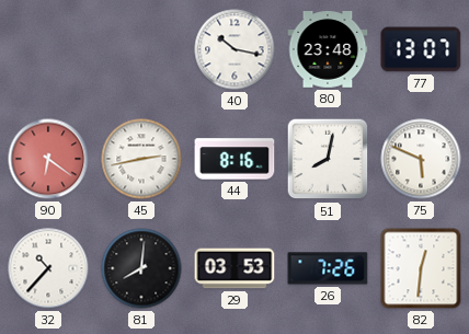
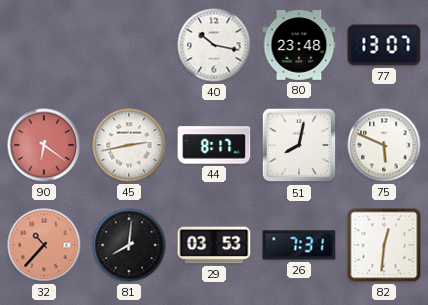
44: 8:16 -> 8:17
32 dial: white -> salmon
26: 7:26 -> 7:31
